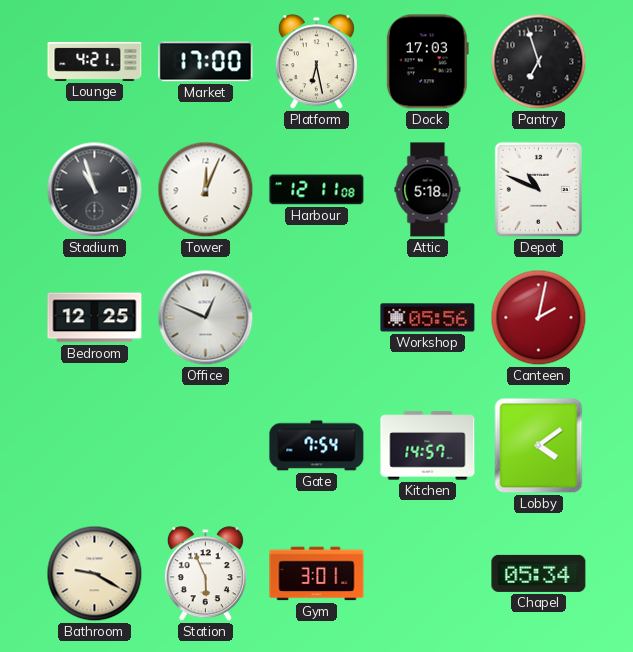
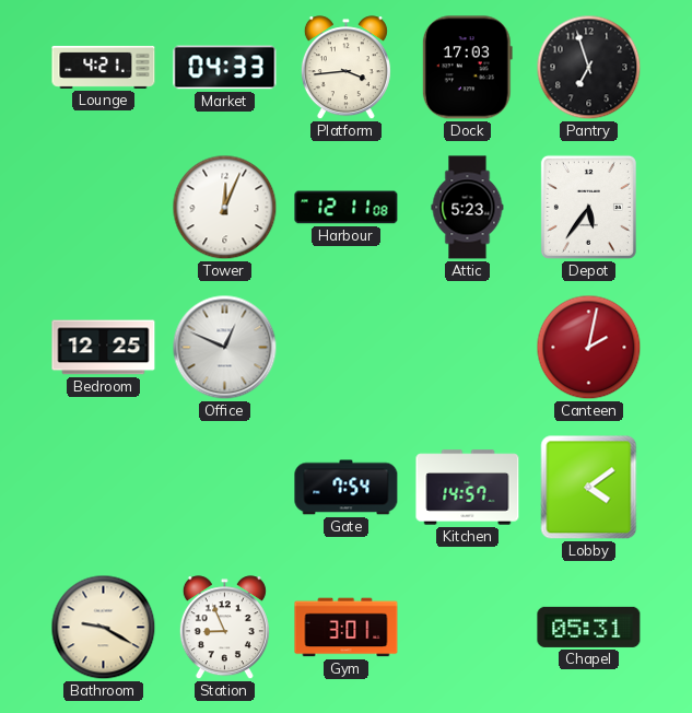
Market: 17:00 -> 04:33
Platform: 6:28 -> 3:44
Stadium: 10:57 -> none
Attic: 5:18 -> 5:23
Depot: 10:49 -> 5:36
Workshop: 05:56 -> none
Station: 5:56 -> 8:56
Chapel: 05:34 -> 05:31
